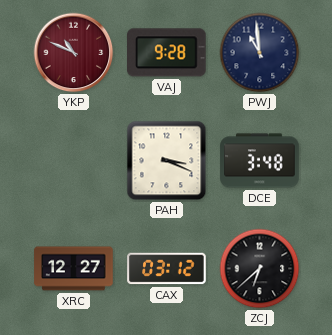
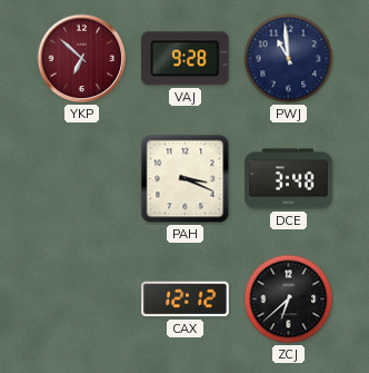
YKP: 10:49 -> 6:52
XRC: 12:27 -> none
CAX: 03:12 -> 12:12
